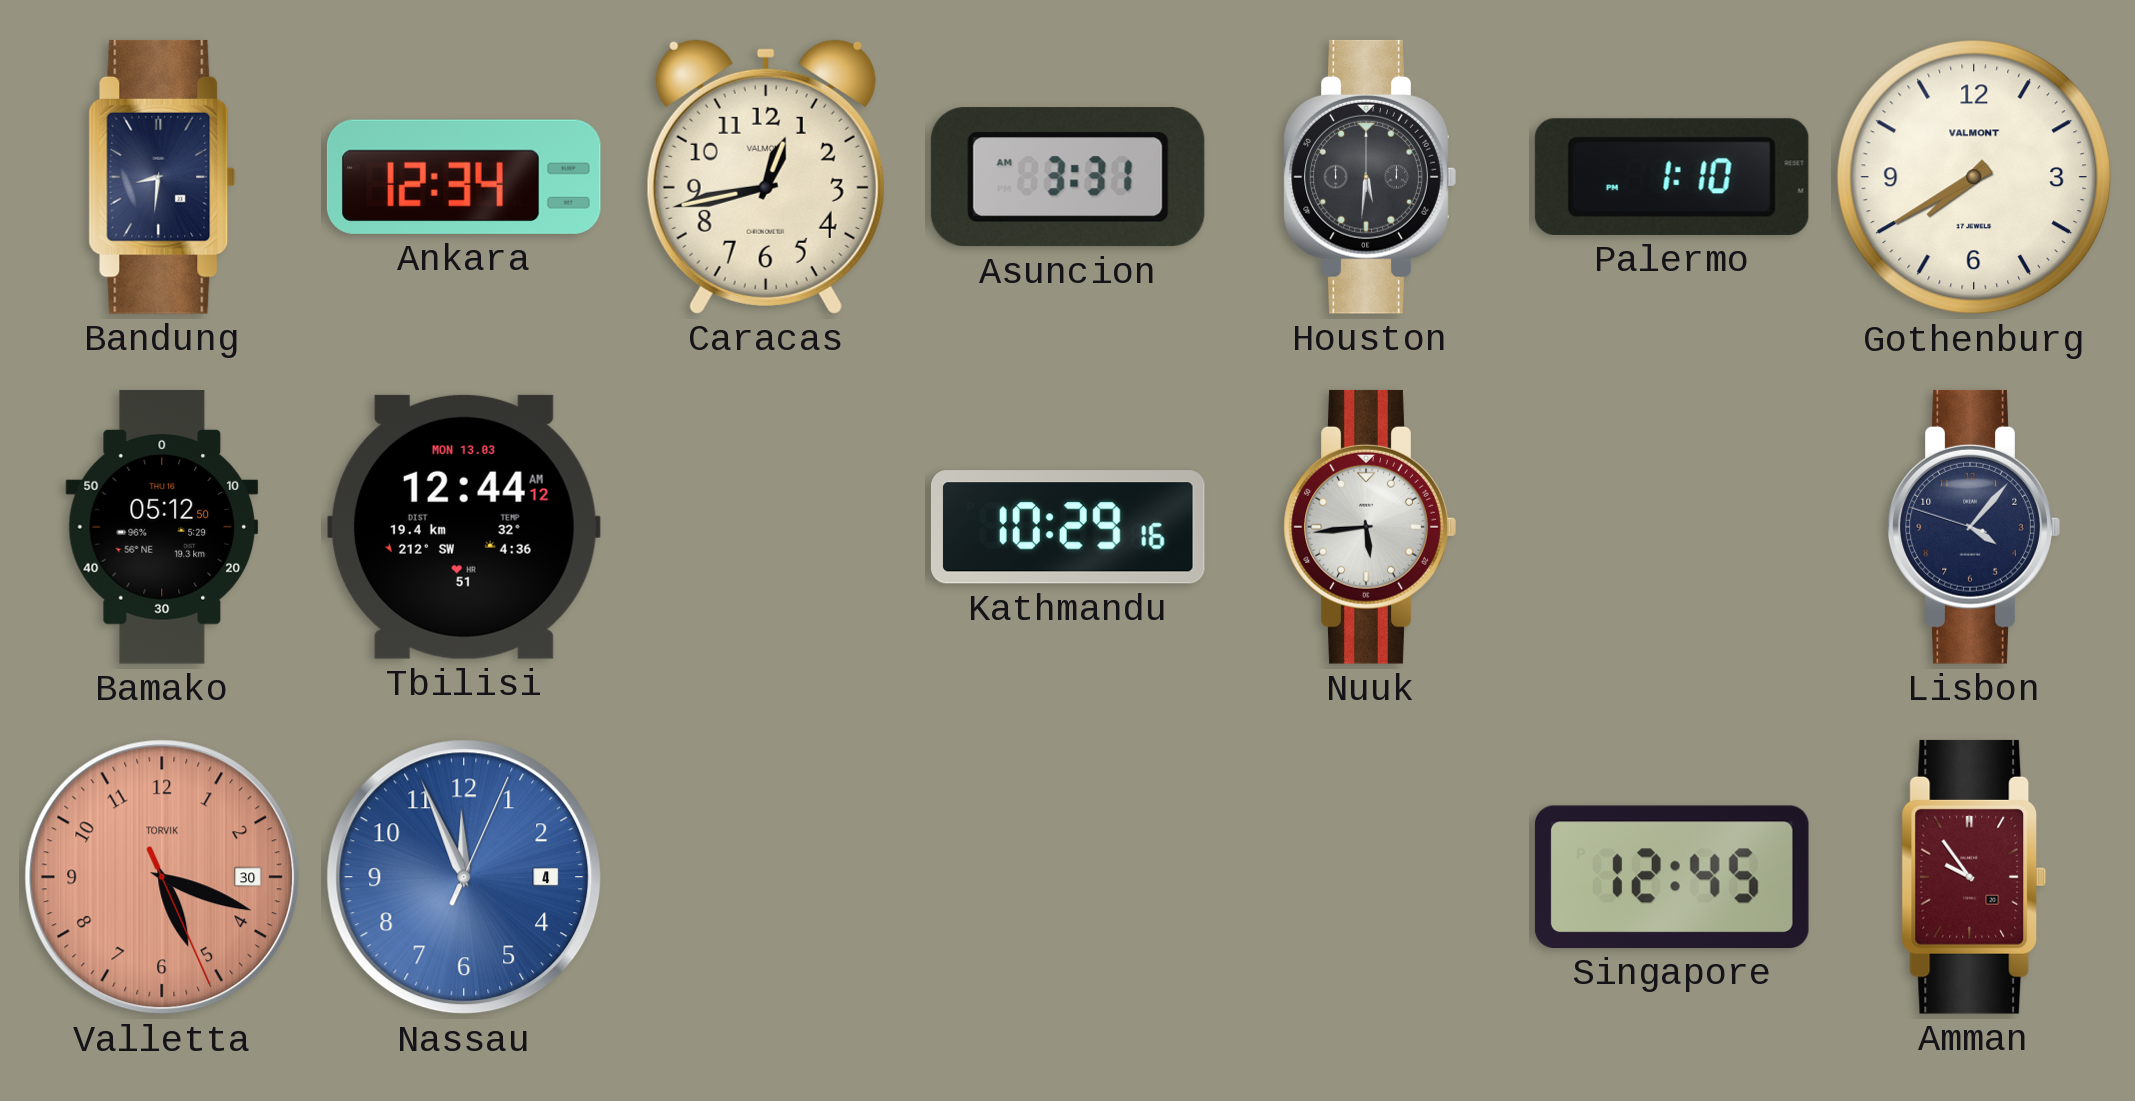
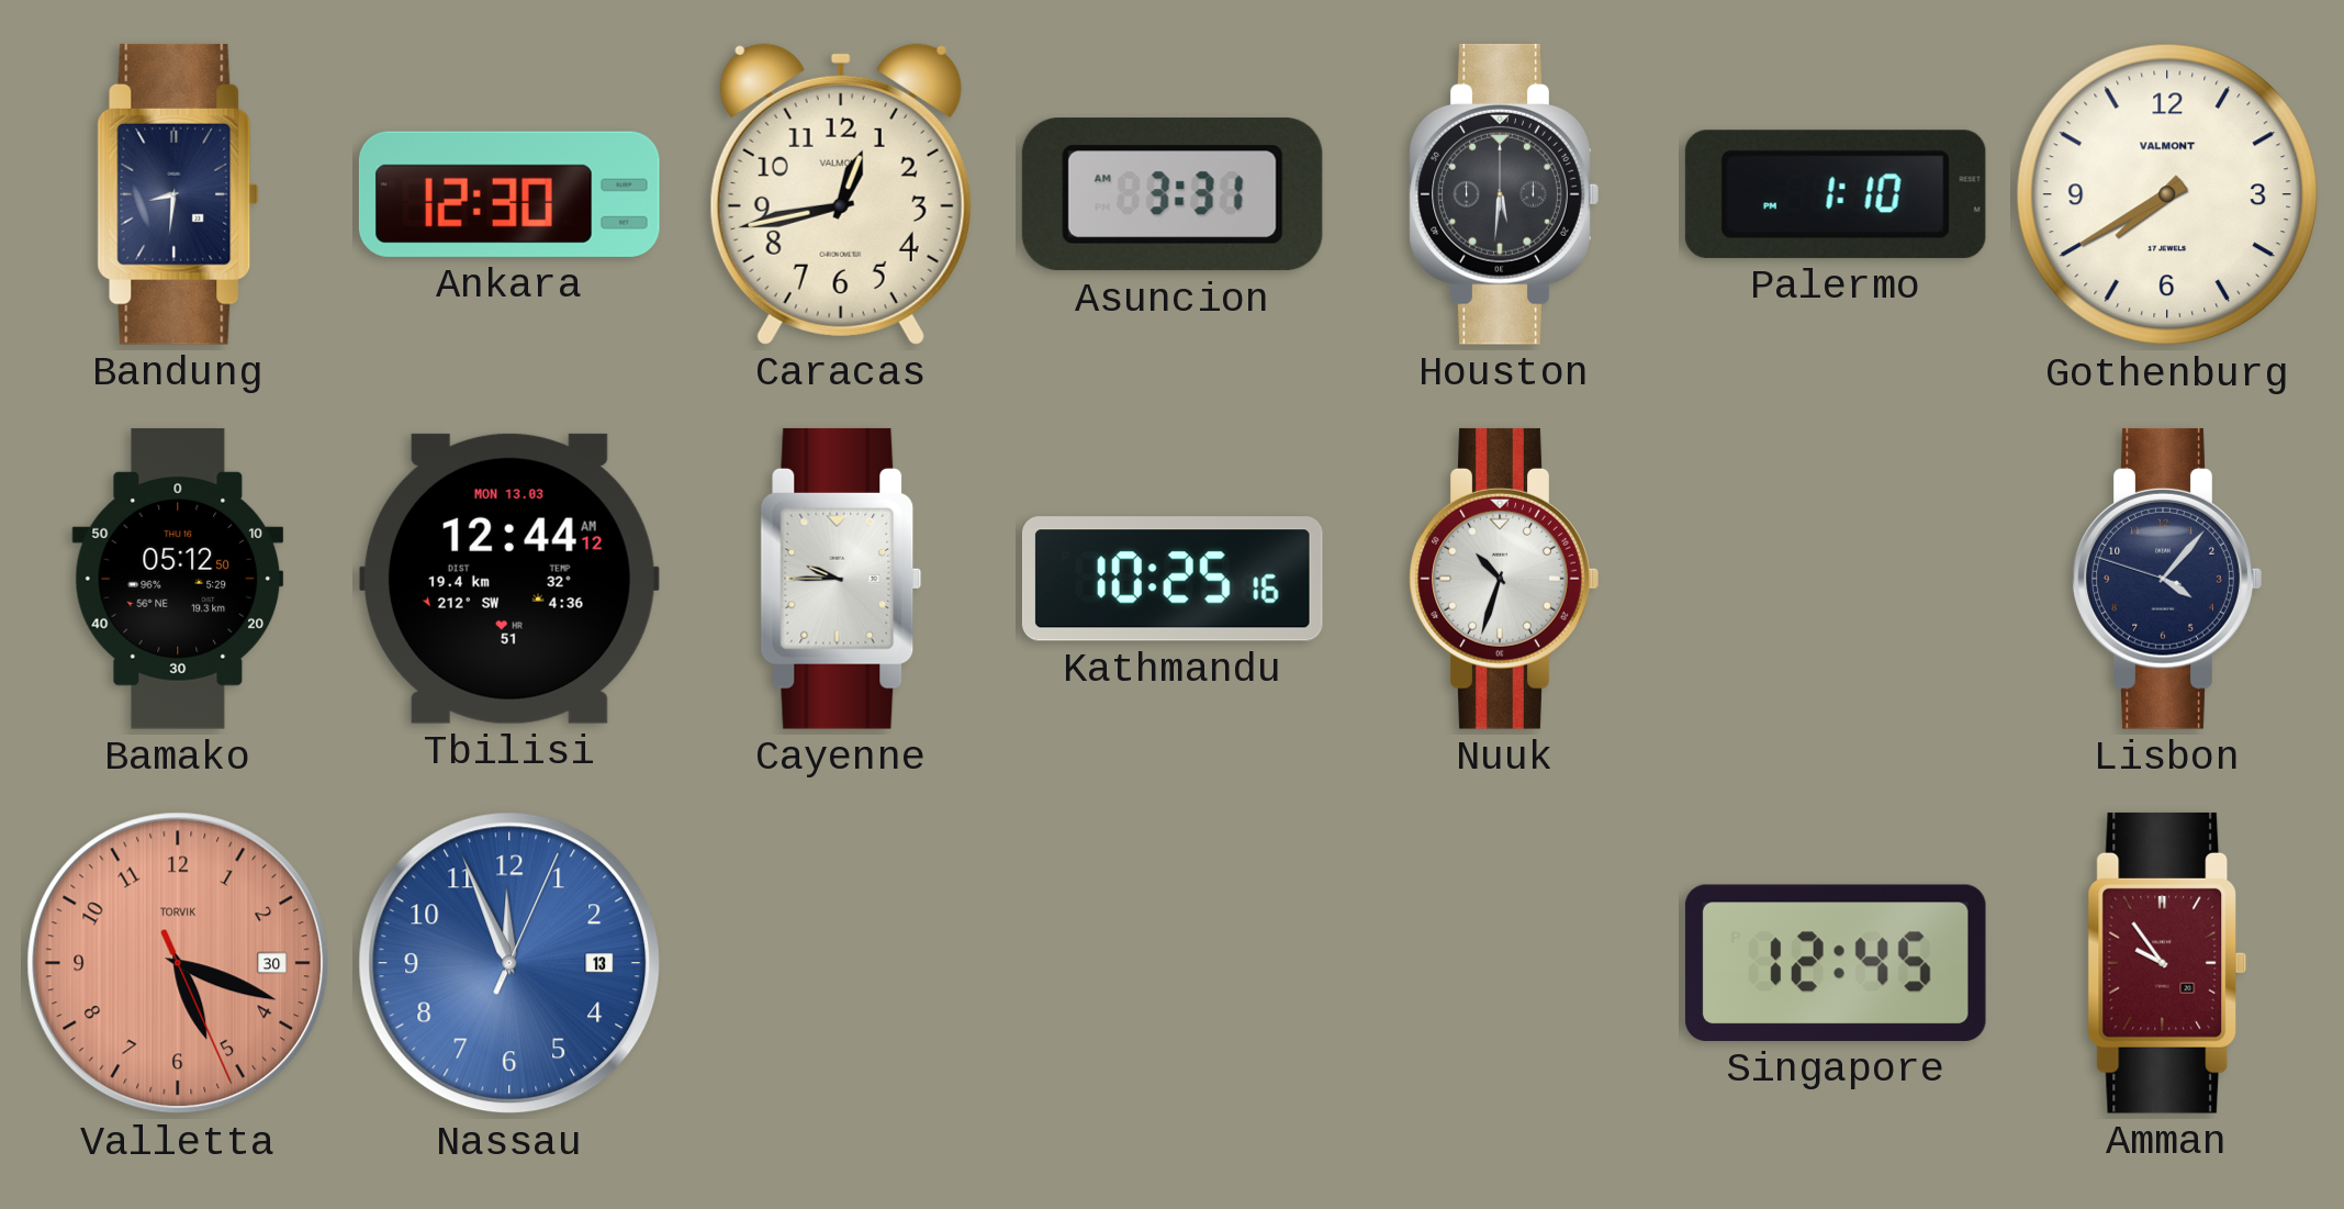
Ankara: 12:34 -> 12:30
Cayenne: none -> 9:45
Kathmandu: 10:29 -> 10:25
Nuuk: 5:44 -> 10:33
Nassau date: 4 -> 13
